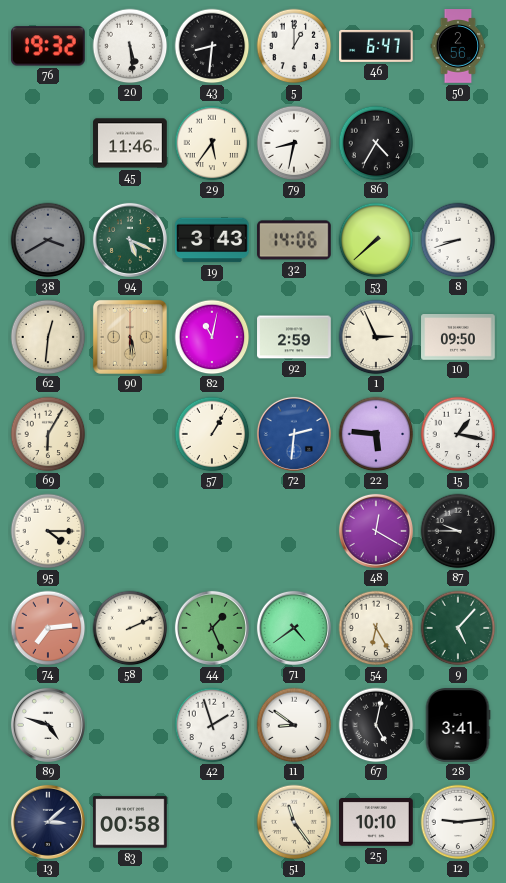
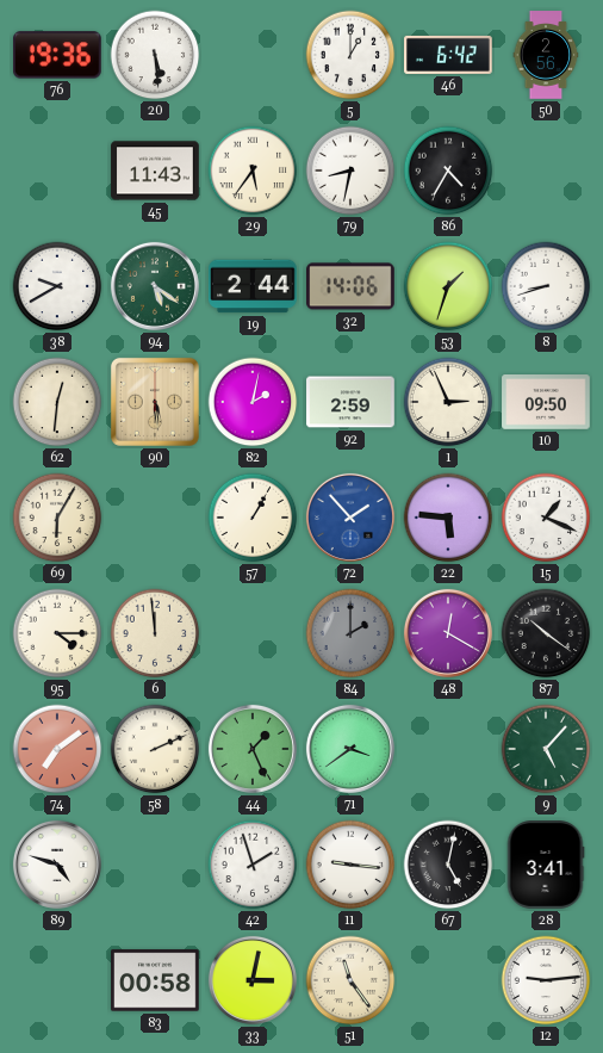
76: 19:32 -> 19:36
43: 8:31 -> none
46: 6:47 -> 6:42
45: 11:46 -> 11:43
38: 3:40 -> 9:40
38 dial: grey -> white
94: 5:19 -> 5:21
19: 3:43 -> 2:44
53: 7:38 -> 1:33
82: 11:02 -> 2:02
72: 2:31 -> 1:53
15: 1:17 -> 1:19
6: none -> 11:59
84: none -> 2:00
87: 9:45 -> 10:21
74: 7:14 -> 7:09
71: 4:39 -> 3:39
54: 6:25 -> none
11: 8:51 -> 9:16
13: 3:08 -> none
33: none -> 3:02
25: 10:10 -> none
